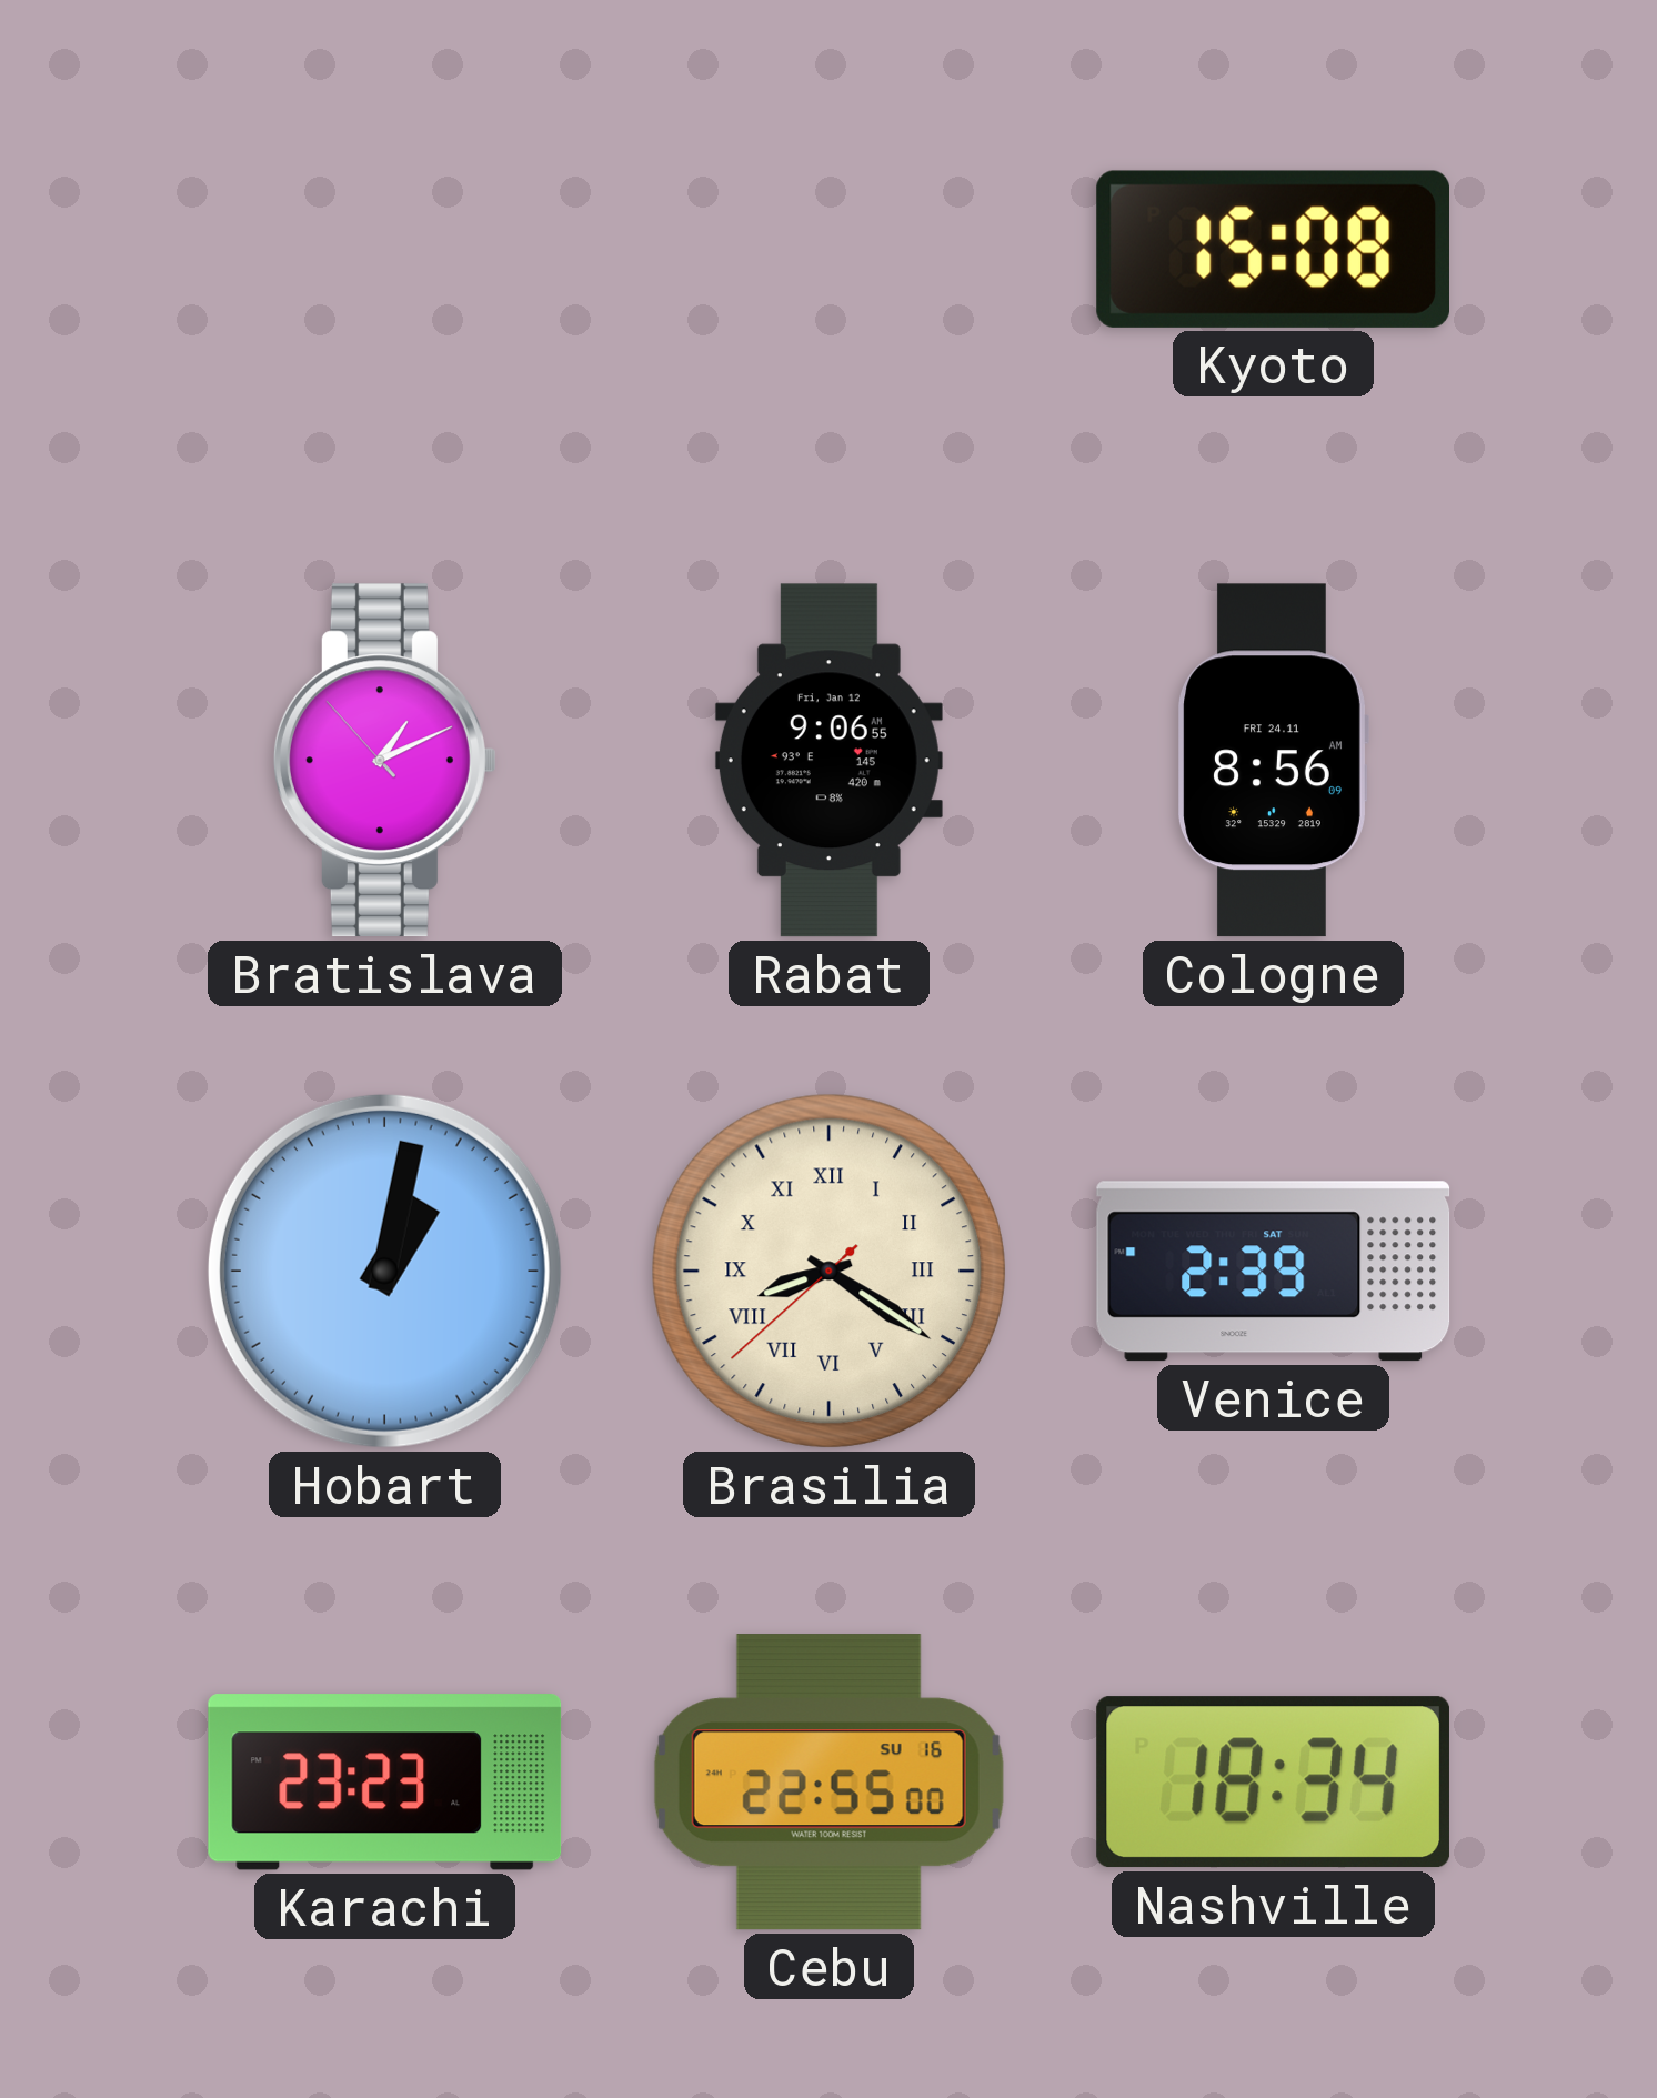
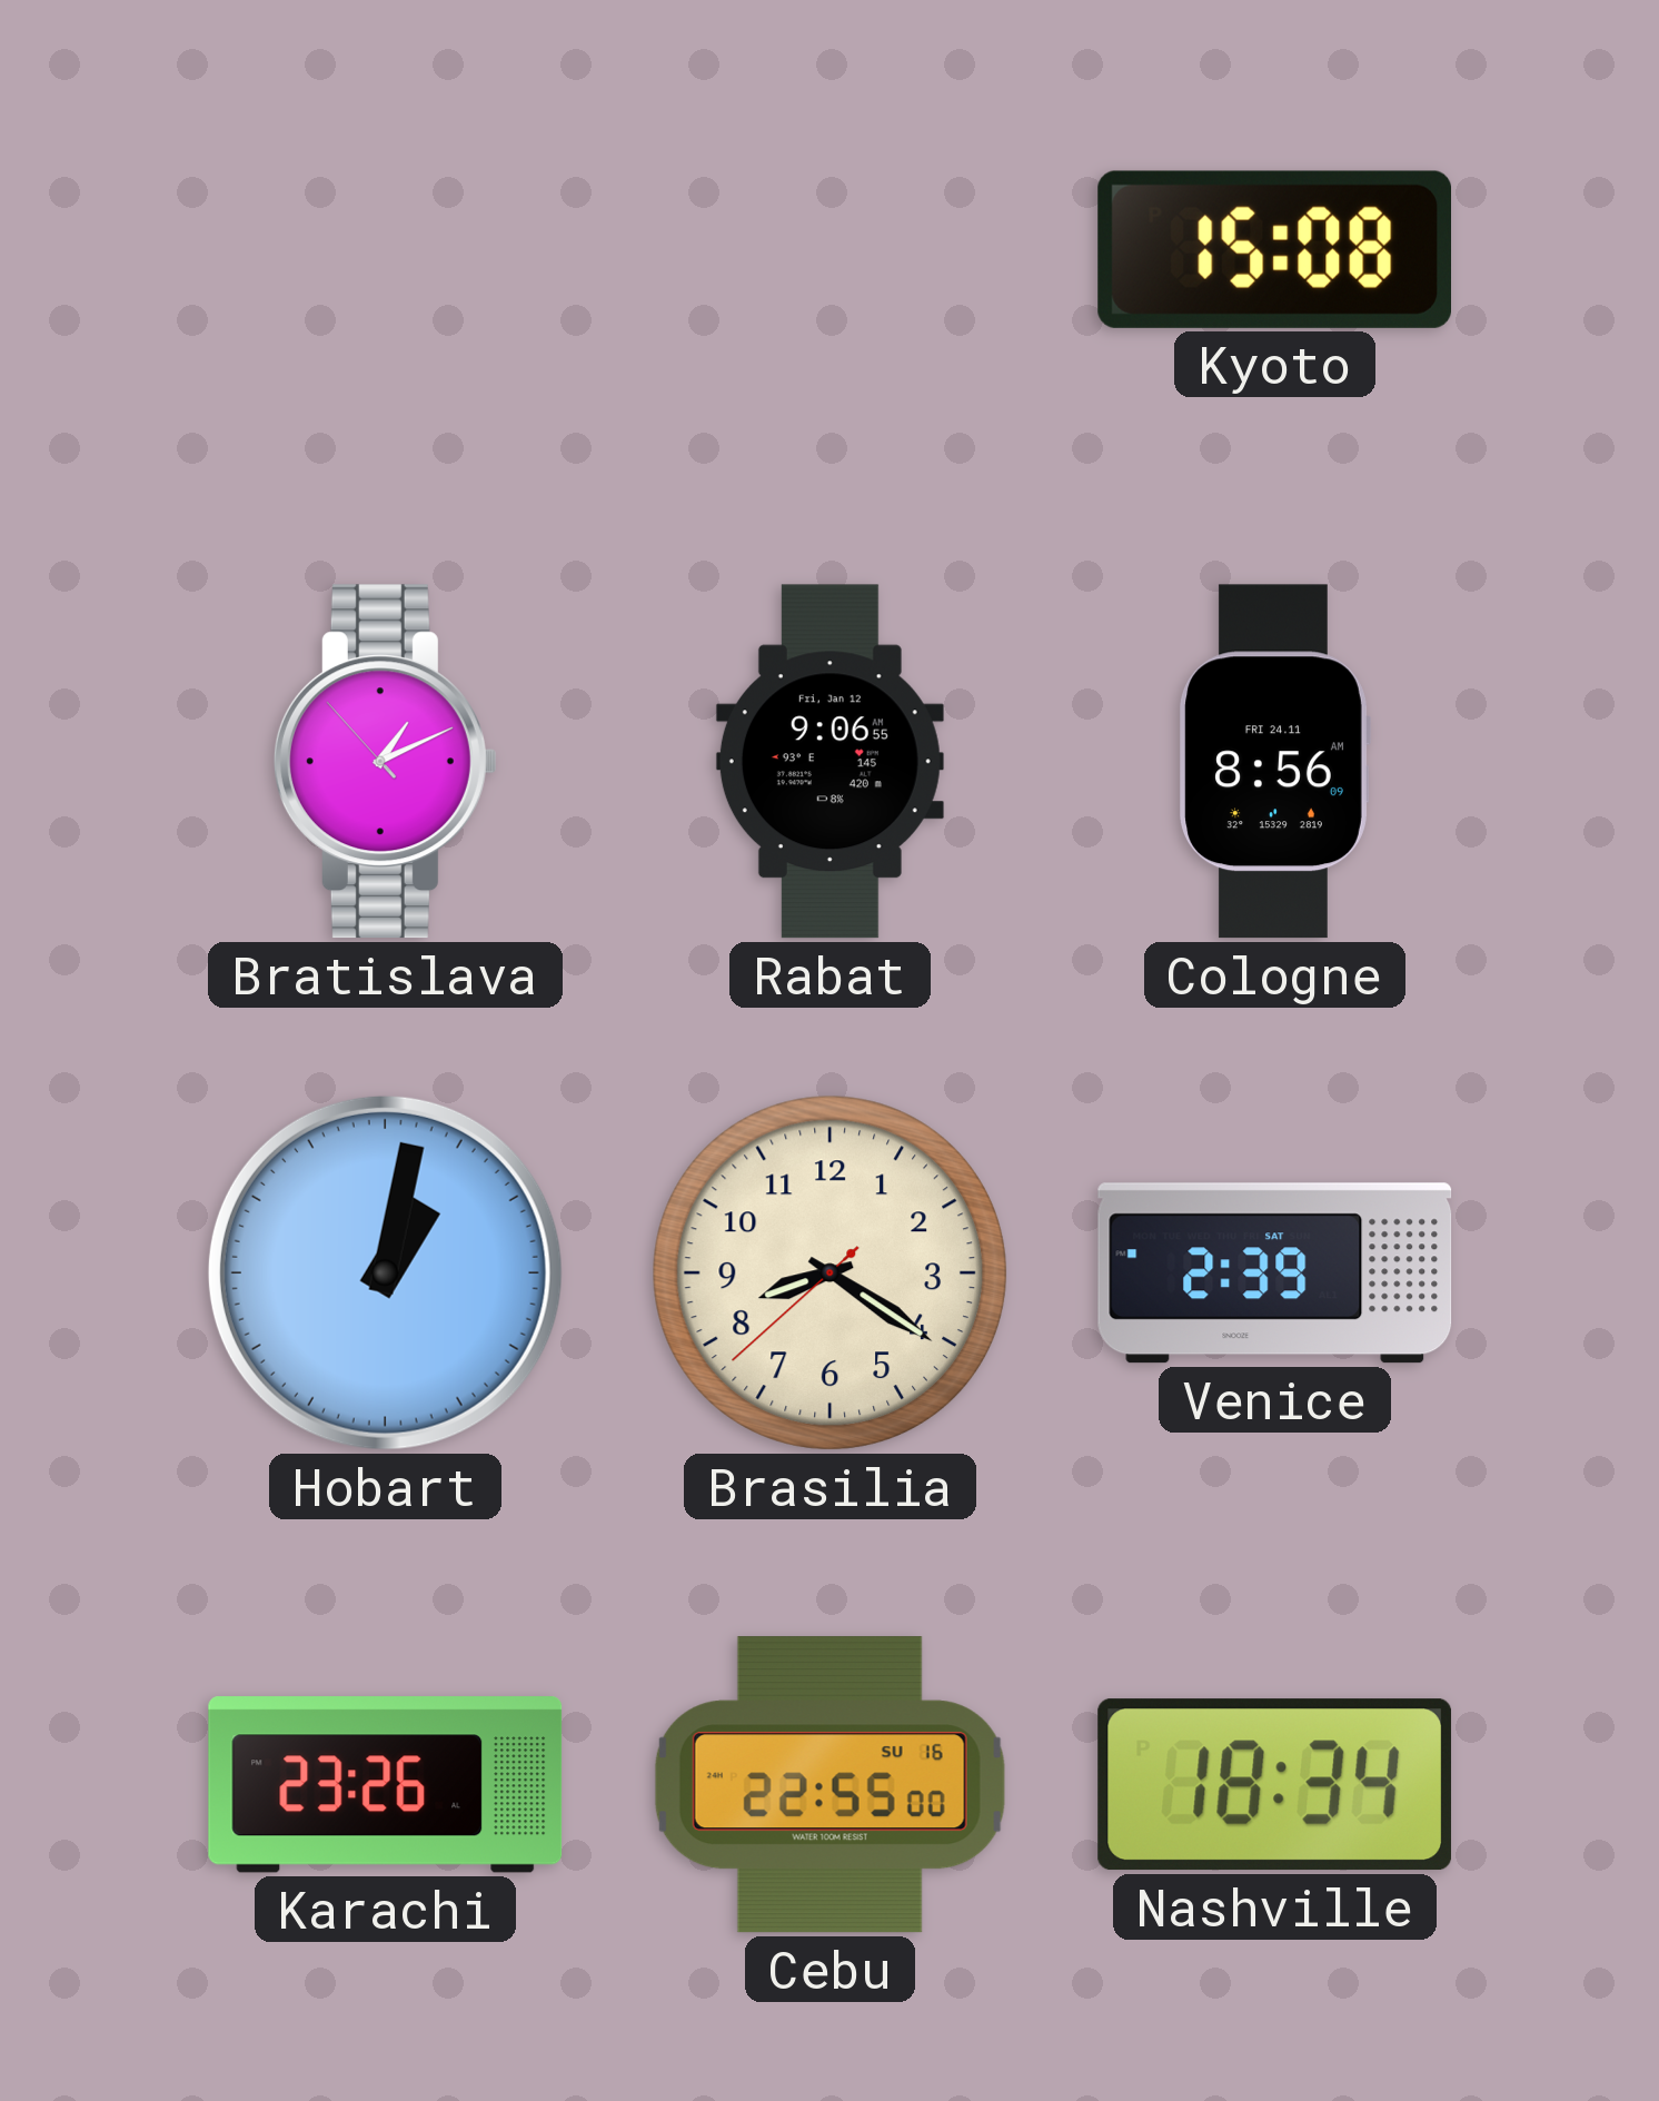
Brasilia numerals: Roman -> Arabic
Karachi: 23:23 -> 23:26
